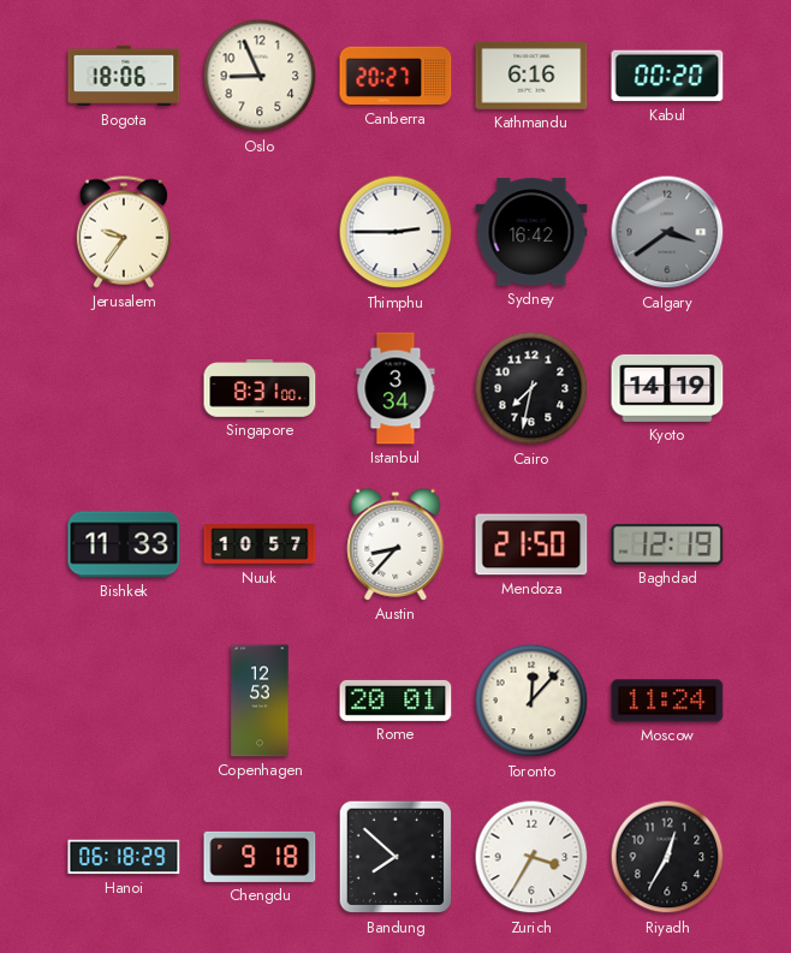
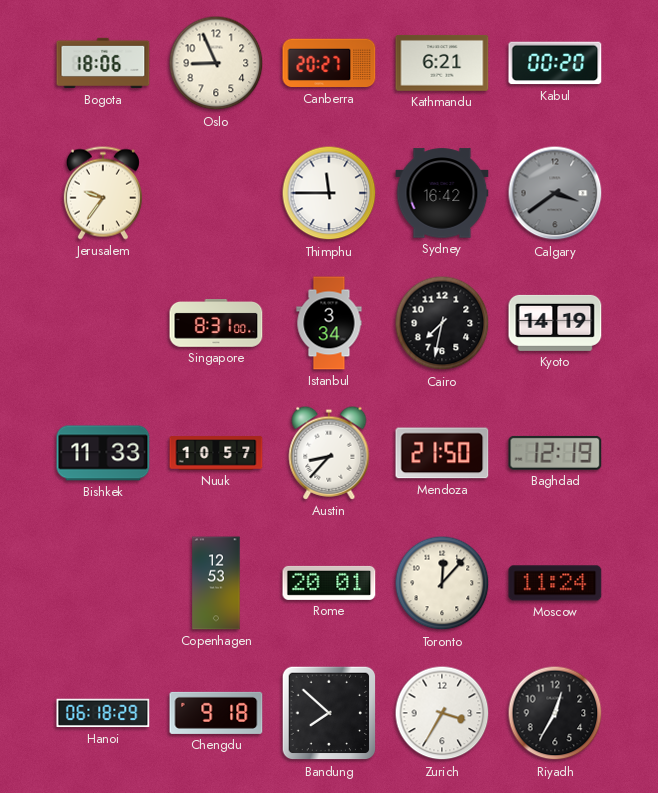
Kathmandu: 6:16 -> 6:21
Thimphu: 2:45 -> 11:45
